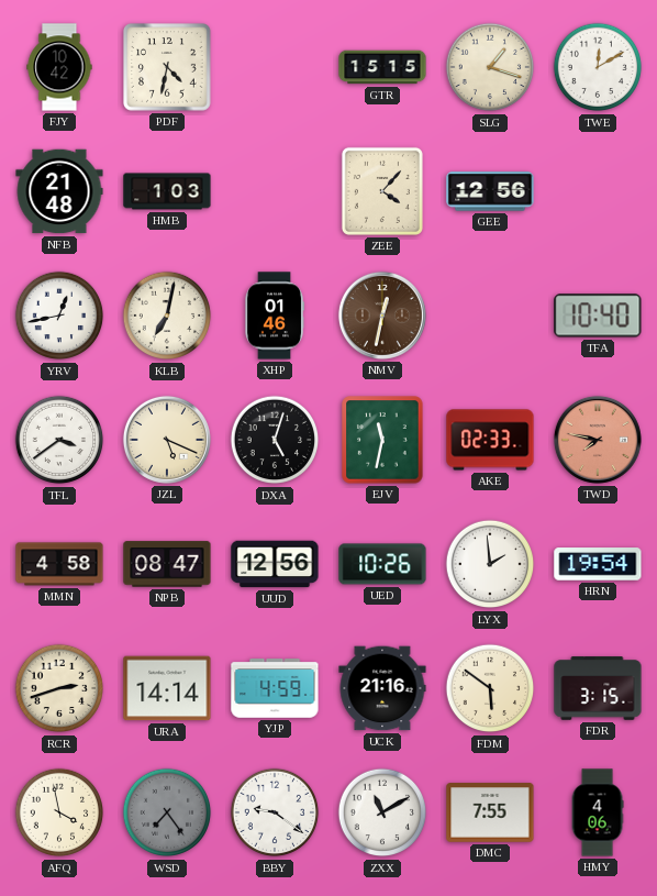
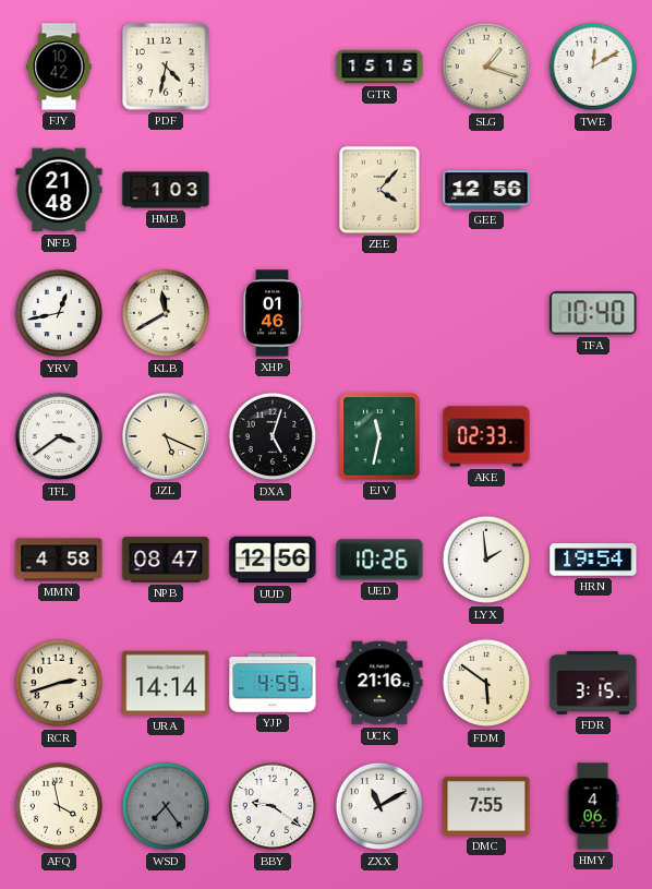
KLB: 7:02 -> 11:40
NMV: 12:32 -> none
TWD: 7:47 -> none
